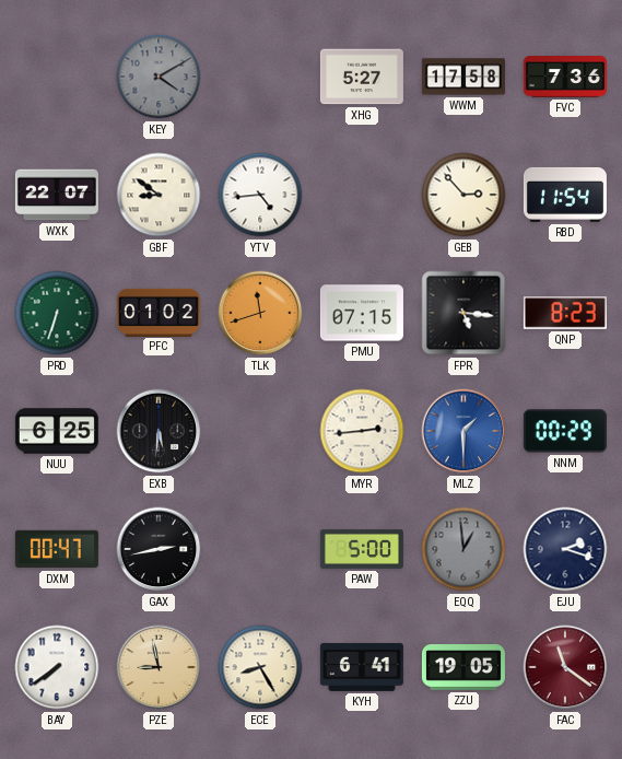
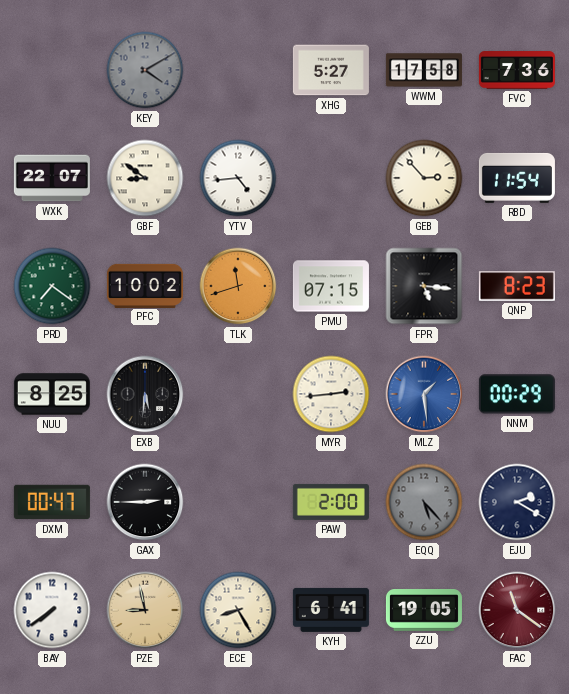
PRD: 6:33 -> 7:21
PFC: 01:02 -> 10:02
NUU: 6:25 -> 8:25
MLZ: 1:30 -> 1:29
GAX: 2:43 -> 2:45
PAW: 5:00 -> 2:00
EQQ: 12:59 -> 5:23
EJU: 2:18 -> 2:20
